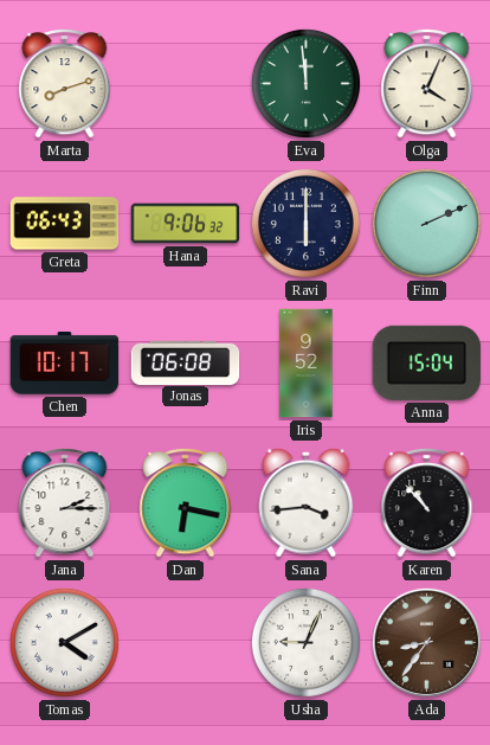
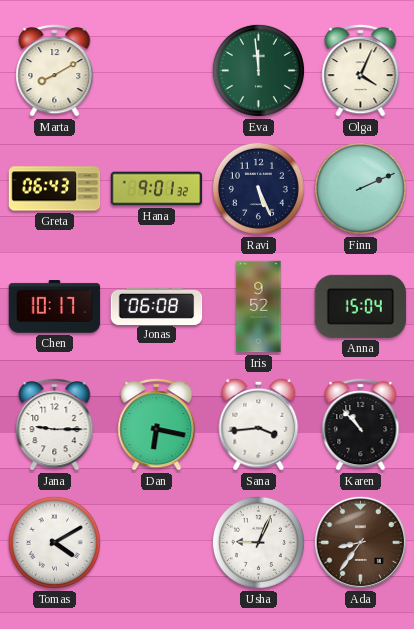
Marta: 8:12 -> 8:10
Hana: 9:06 -> 9:01
Ravi: 6:00 -> 5:26
Jana: 2:15 -> 9:15
